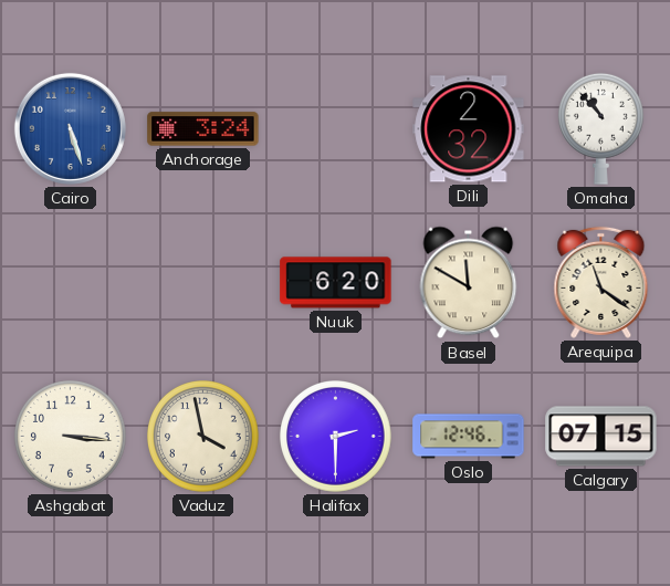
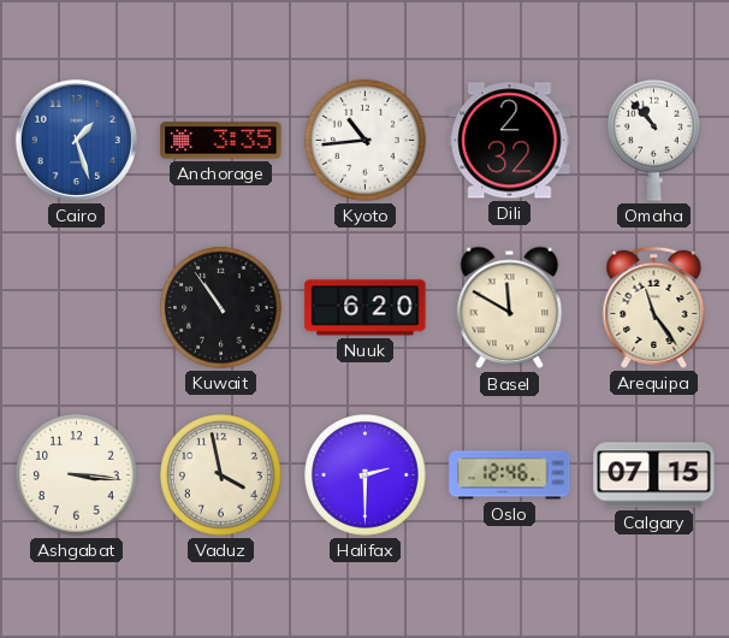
Cairo: 5:27 -> 1:27
Anchorage: 3:24 -> 3:35
Kyoto: none -> 10:44
Kuwait: none -> 10:54
Arequipa: 11:21 -> 11:24
